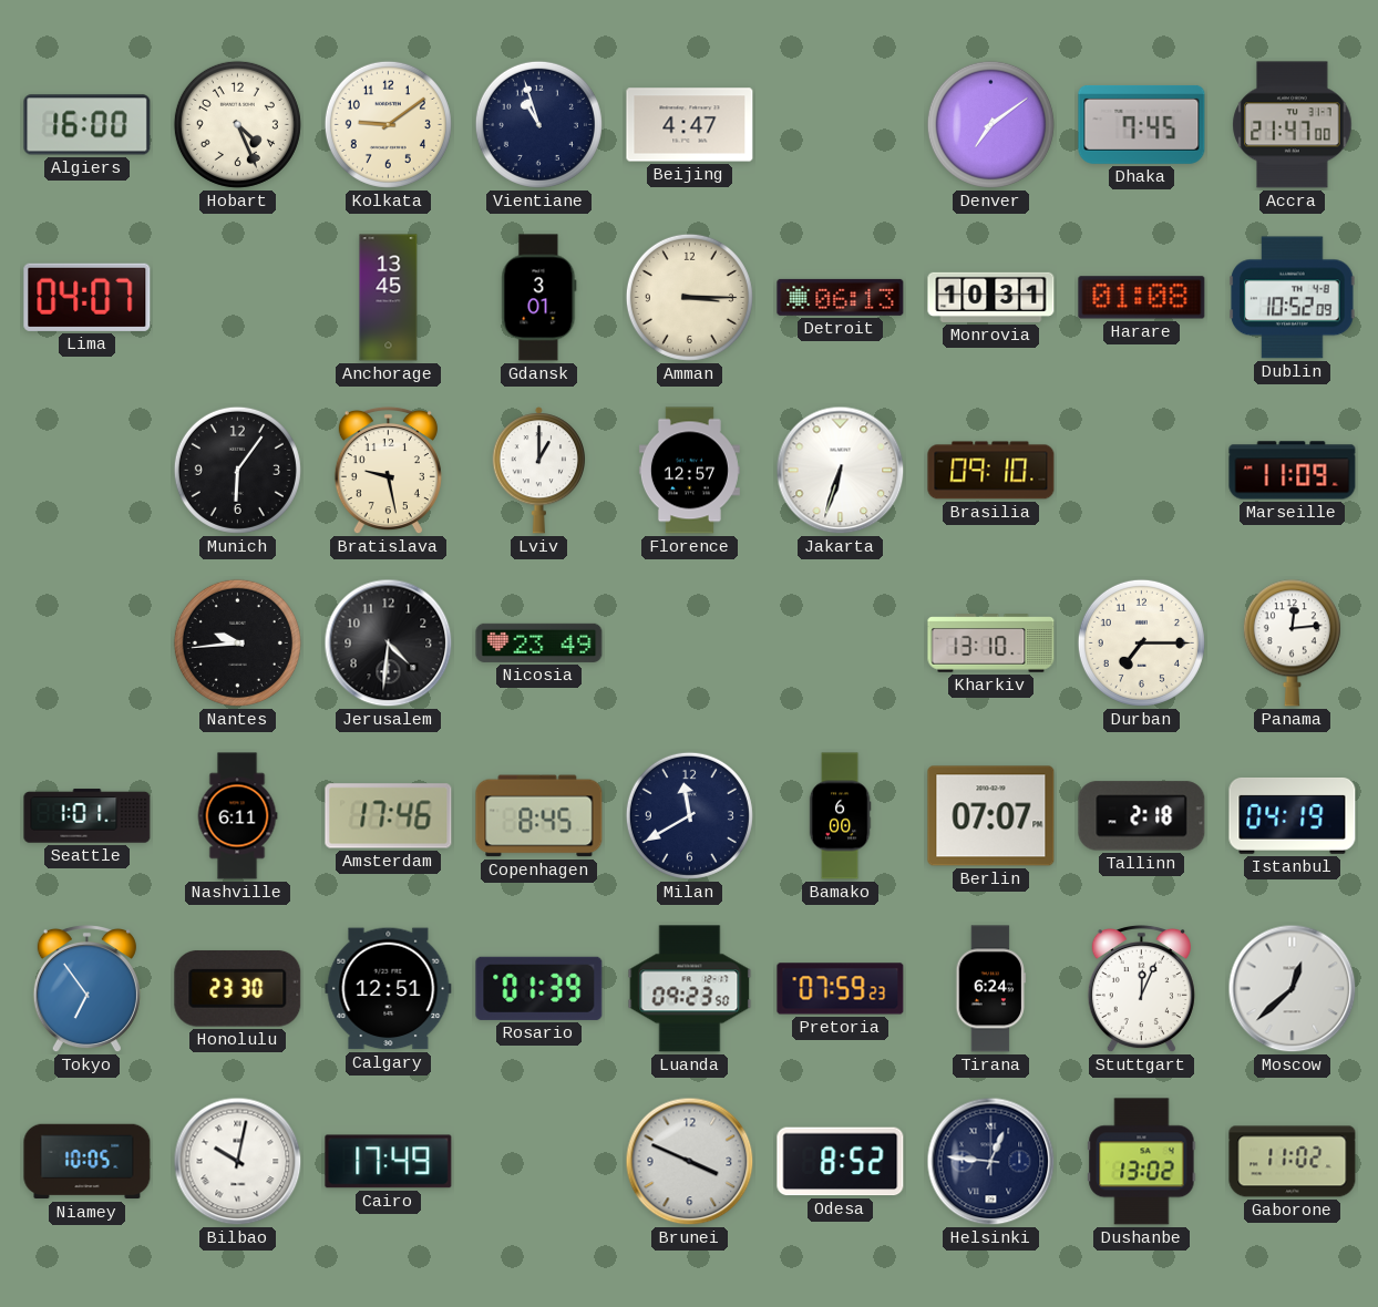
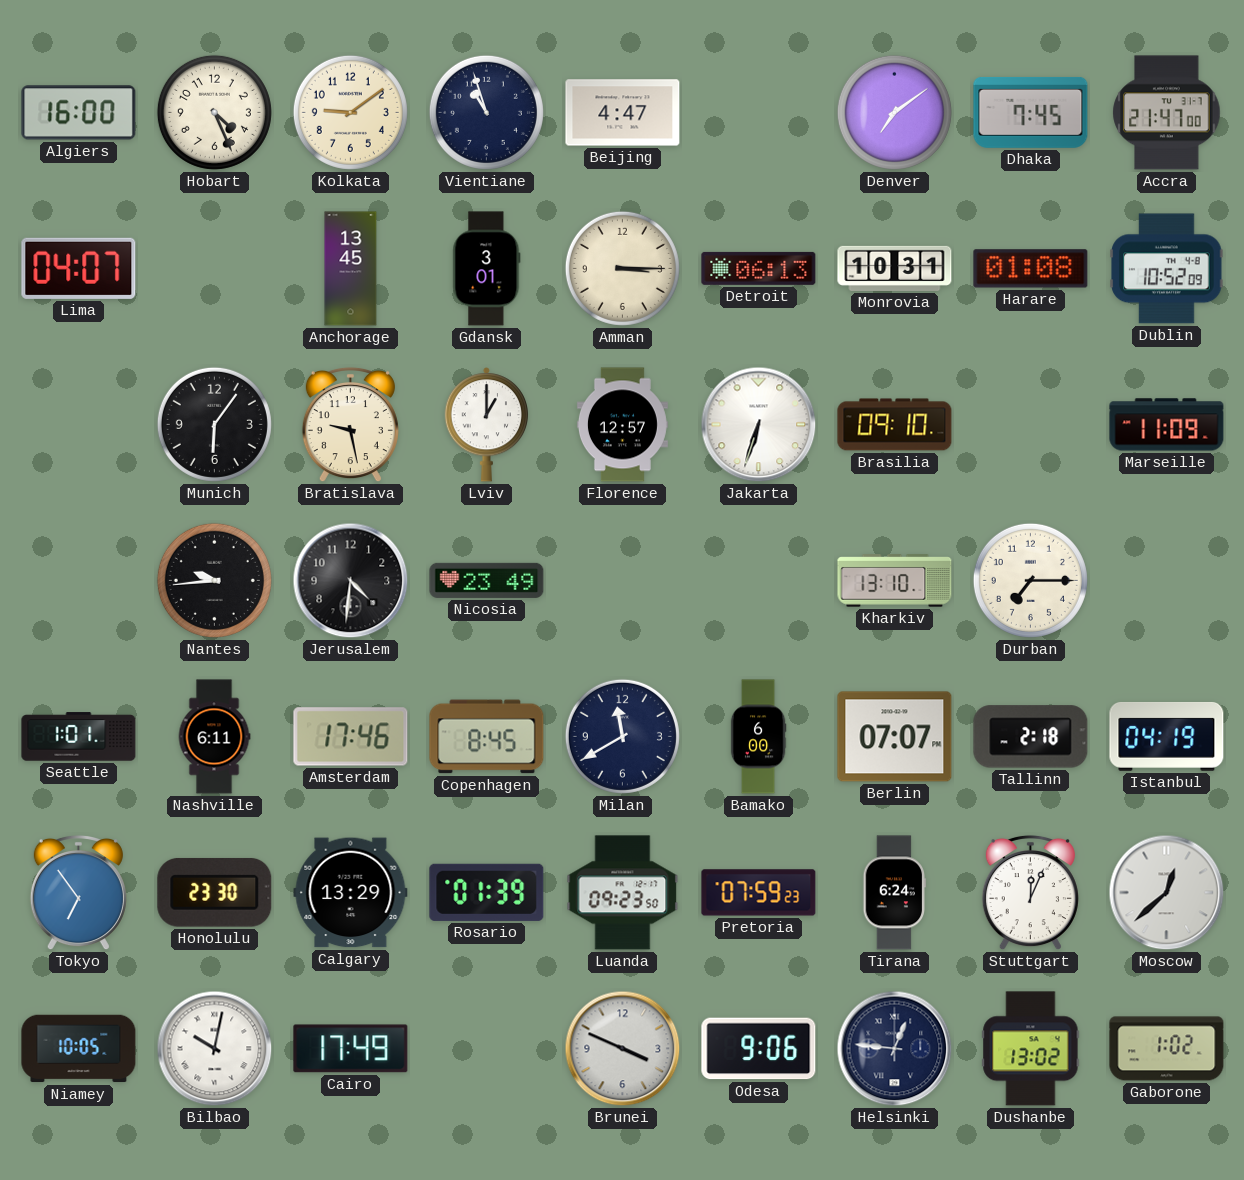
Panama: 12:14 -> none
Calgary: 12:51 -> 13:29
Odesa: 8:52 -> 9:06
Gaborone: 11:02 -> 1:02
